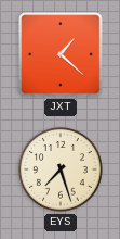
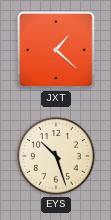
EYS: 7:27 -> 10:27
